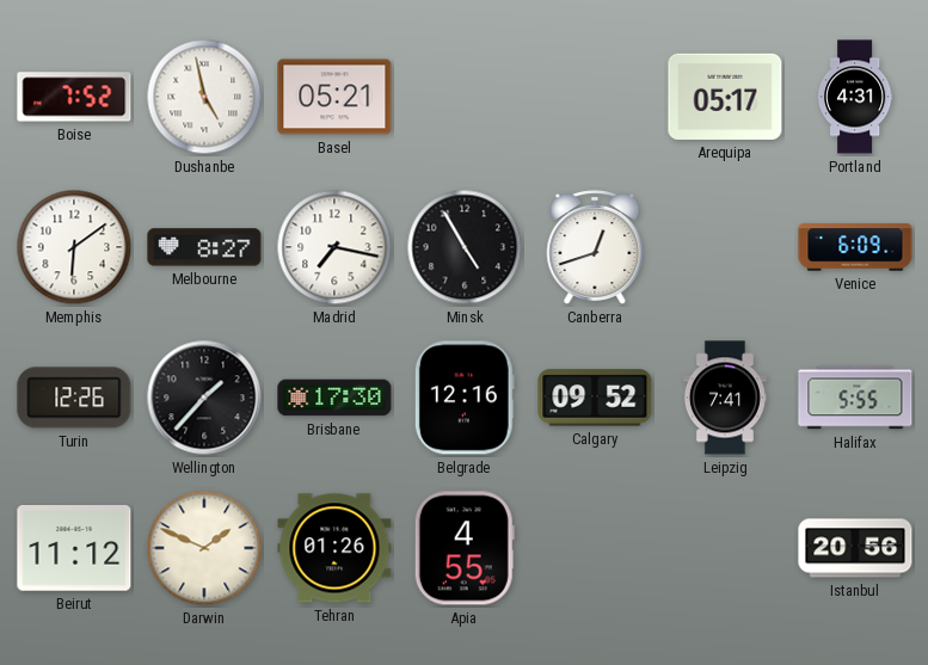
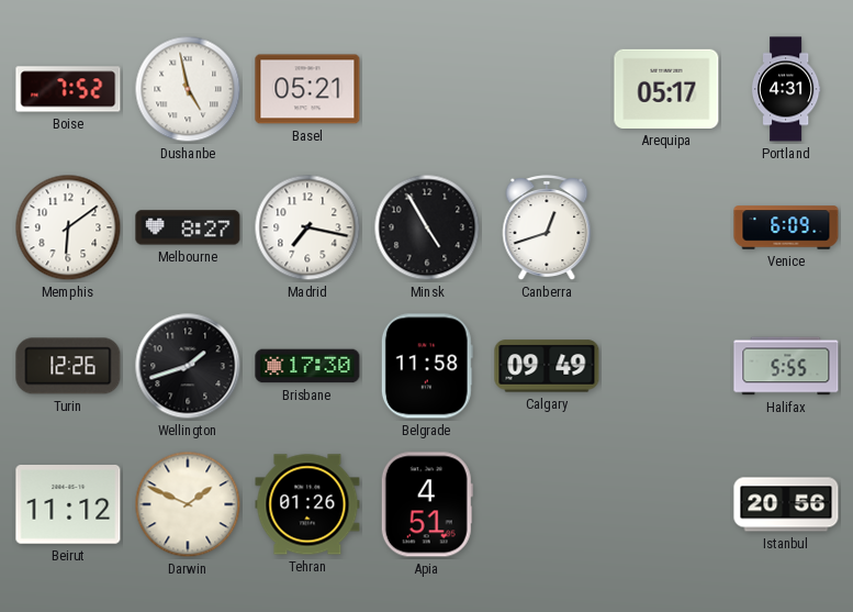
Wellington: 1:37 -> 1:42
Belgrade: 12:16 -> 11:58
Calgary: 09:52 -> 09:49
Leipzig: 7:41 -> none
Apia: 4:55 -> 4:51
